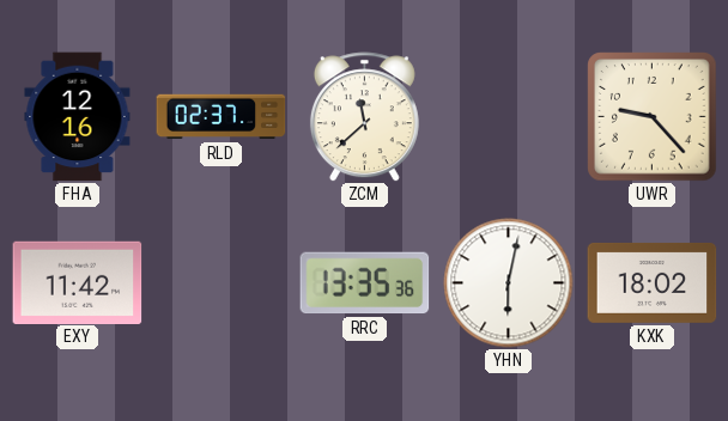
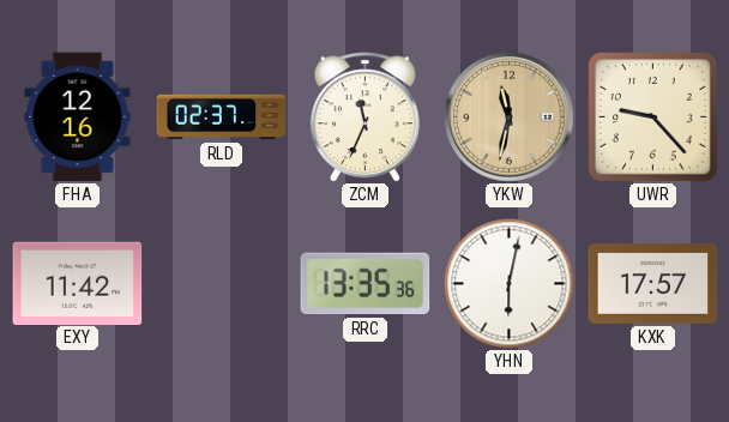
ZCM: 11:38 -> 11:34
YKW: none -> 11:32
KXK: 18:02 -> 17:57
